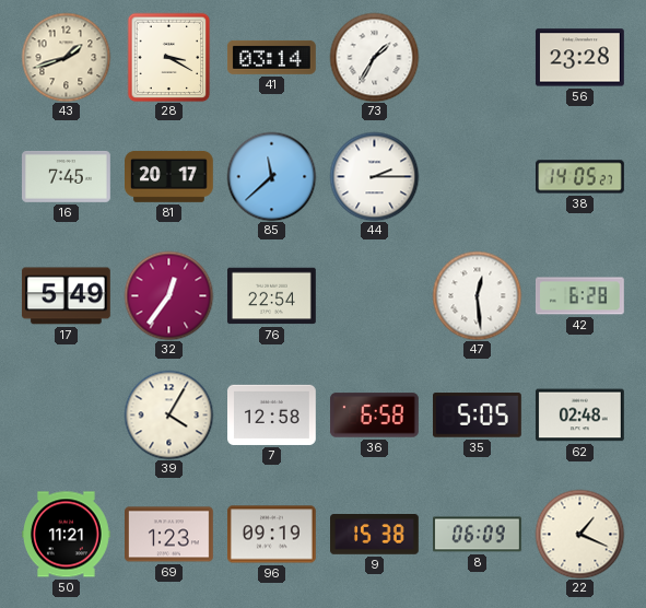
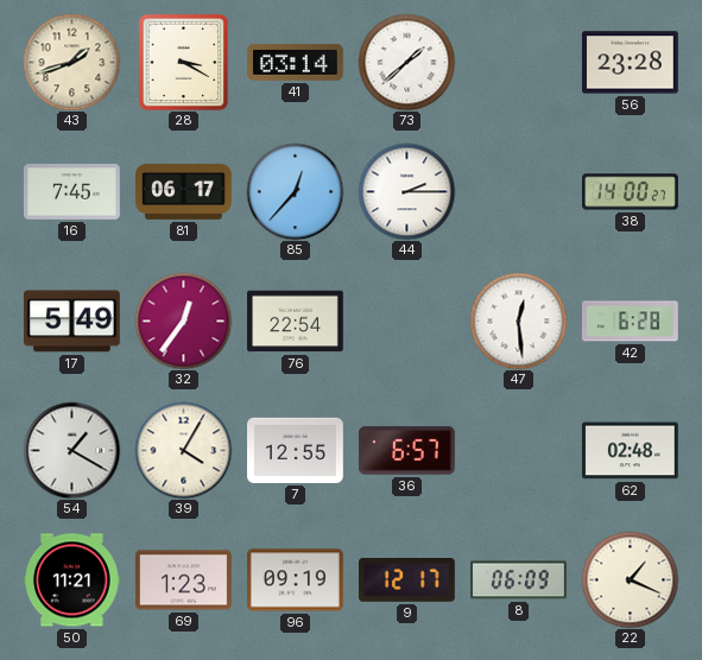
73: 1:35 -> 1:38
81: 20:17 -> 06:17
85: 11:38 -> 12:37
38: 14:05 -> 14:00
54: none -> 1:20
7: 12:58 -> 12:55
36: 6:58 -> 6:57
35: 5:05 -> none
9: 15:38 -> 12:17
